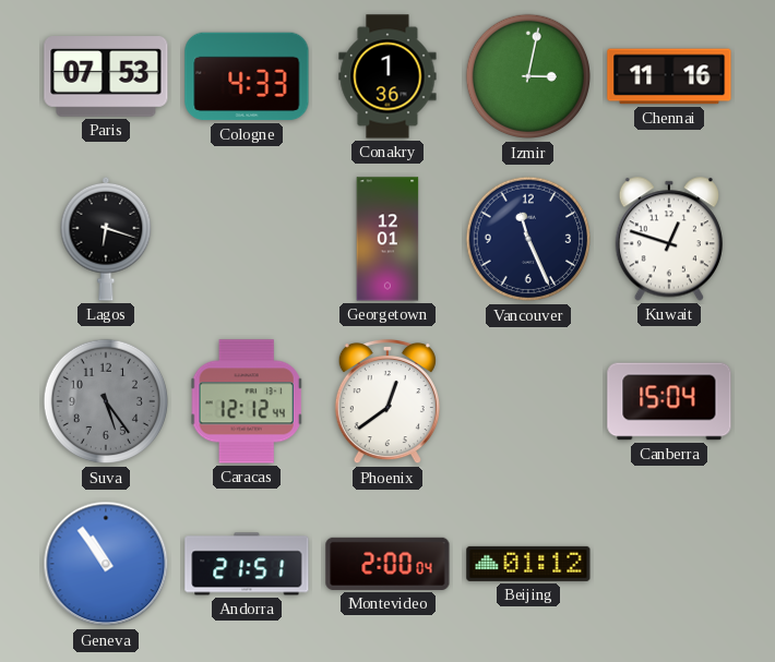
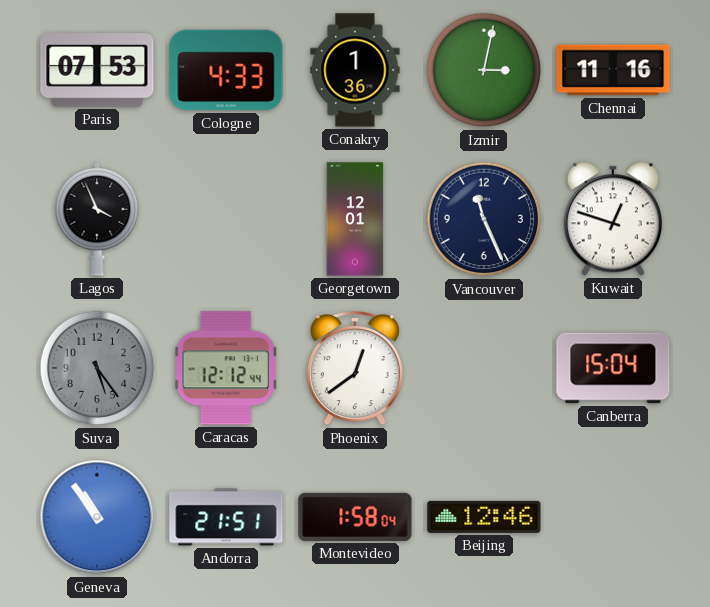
Lagos: 6:18 -> 3:56
Montevideo: 2:00 -> 1:58
Beijing: 01:12 -> 12:46
